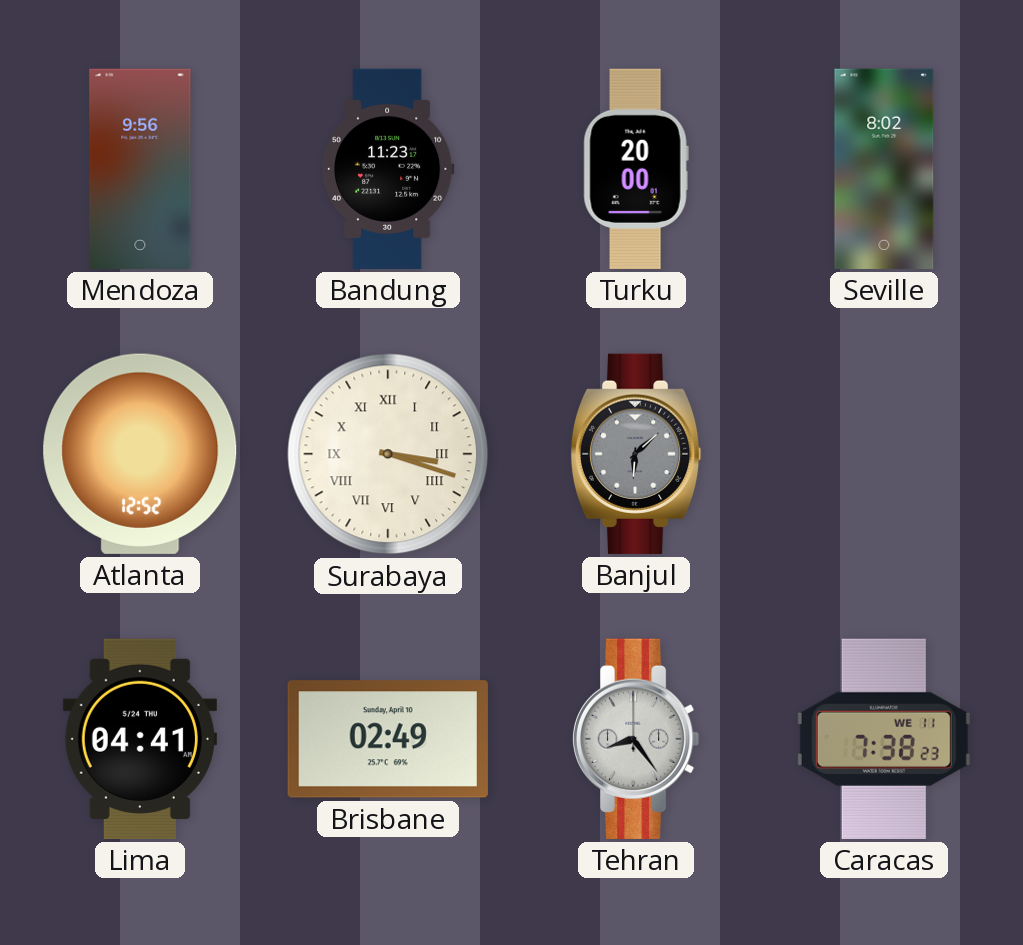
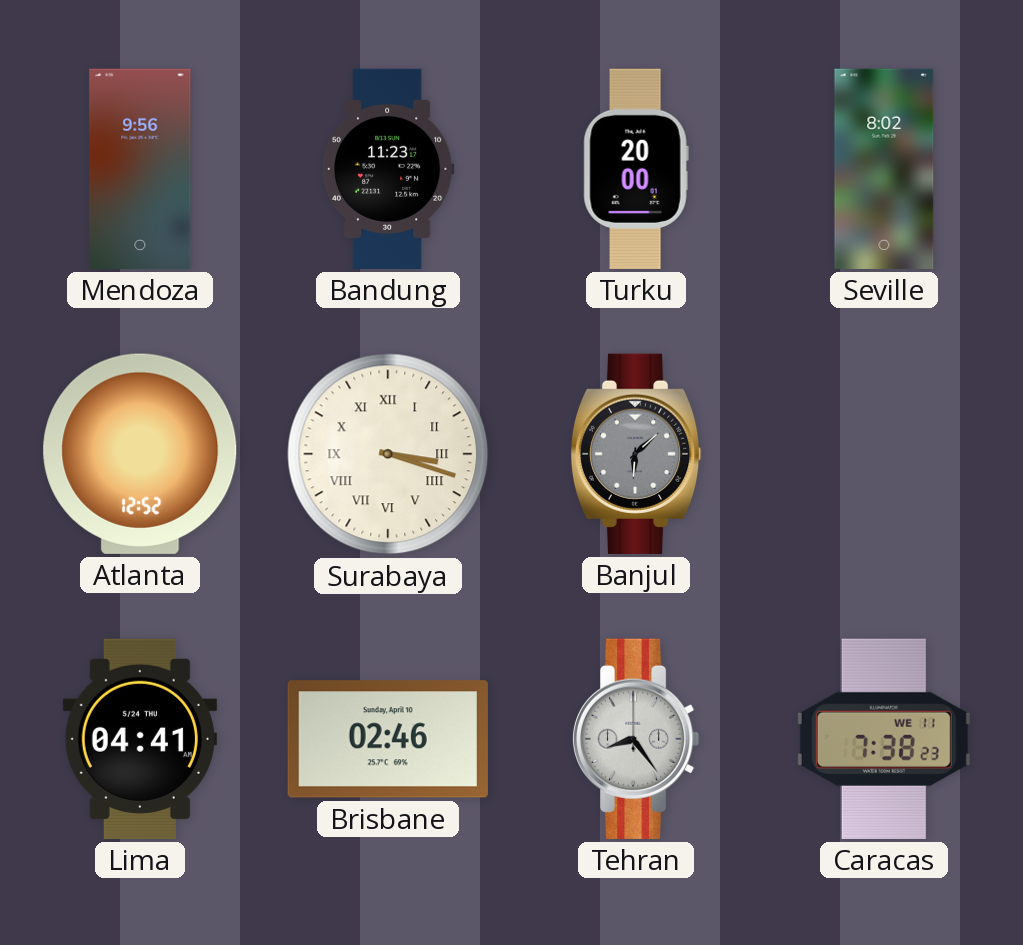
Brisbane: 02:49 -> 02:46
